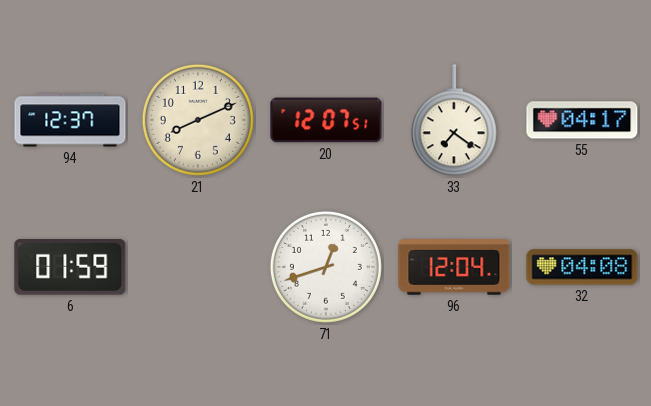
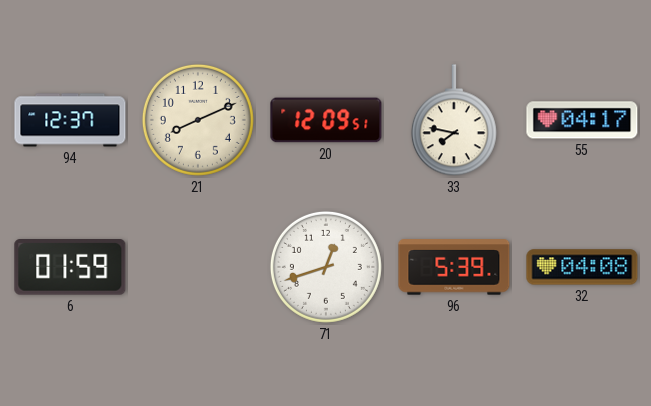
20: 12:07 -> 12:09
33: 7:21 -> 7:47
96: 12:04 -> 5:39
